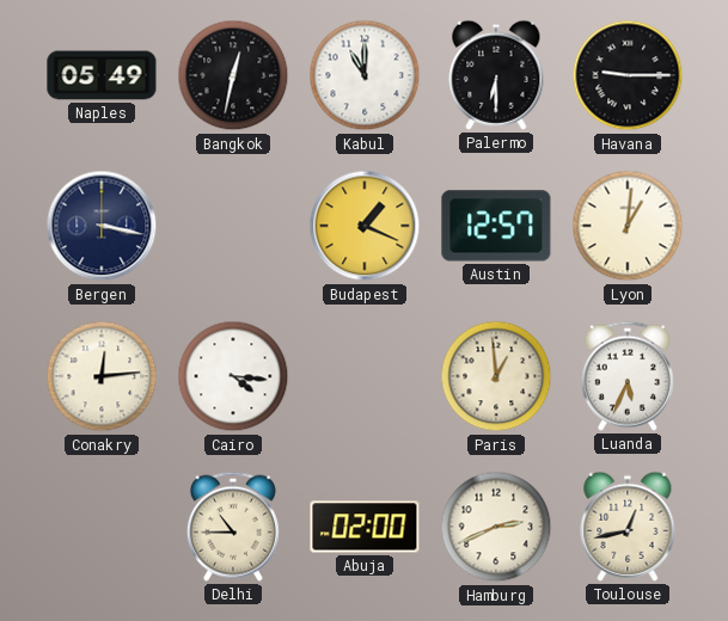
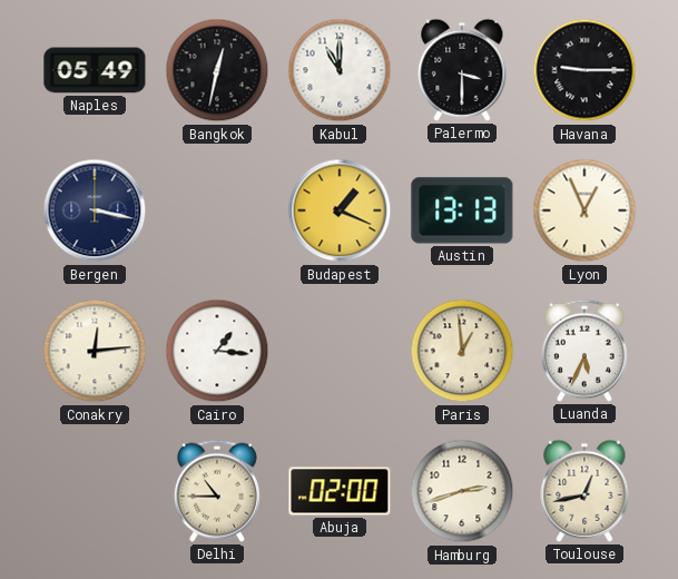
Palermo: 6:30 -> 3:30
Austin: 12:57 -> 13:13
Lyon: 1:01 -> 12:56
Cairo: 4:16 -> 1:16
Hamburg: 2:41 -> 2:42
